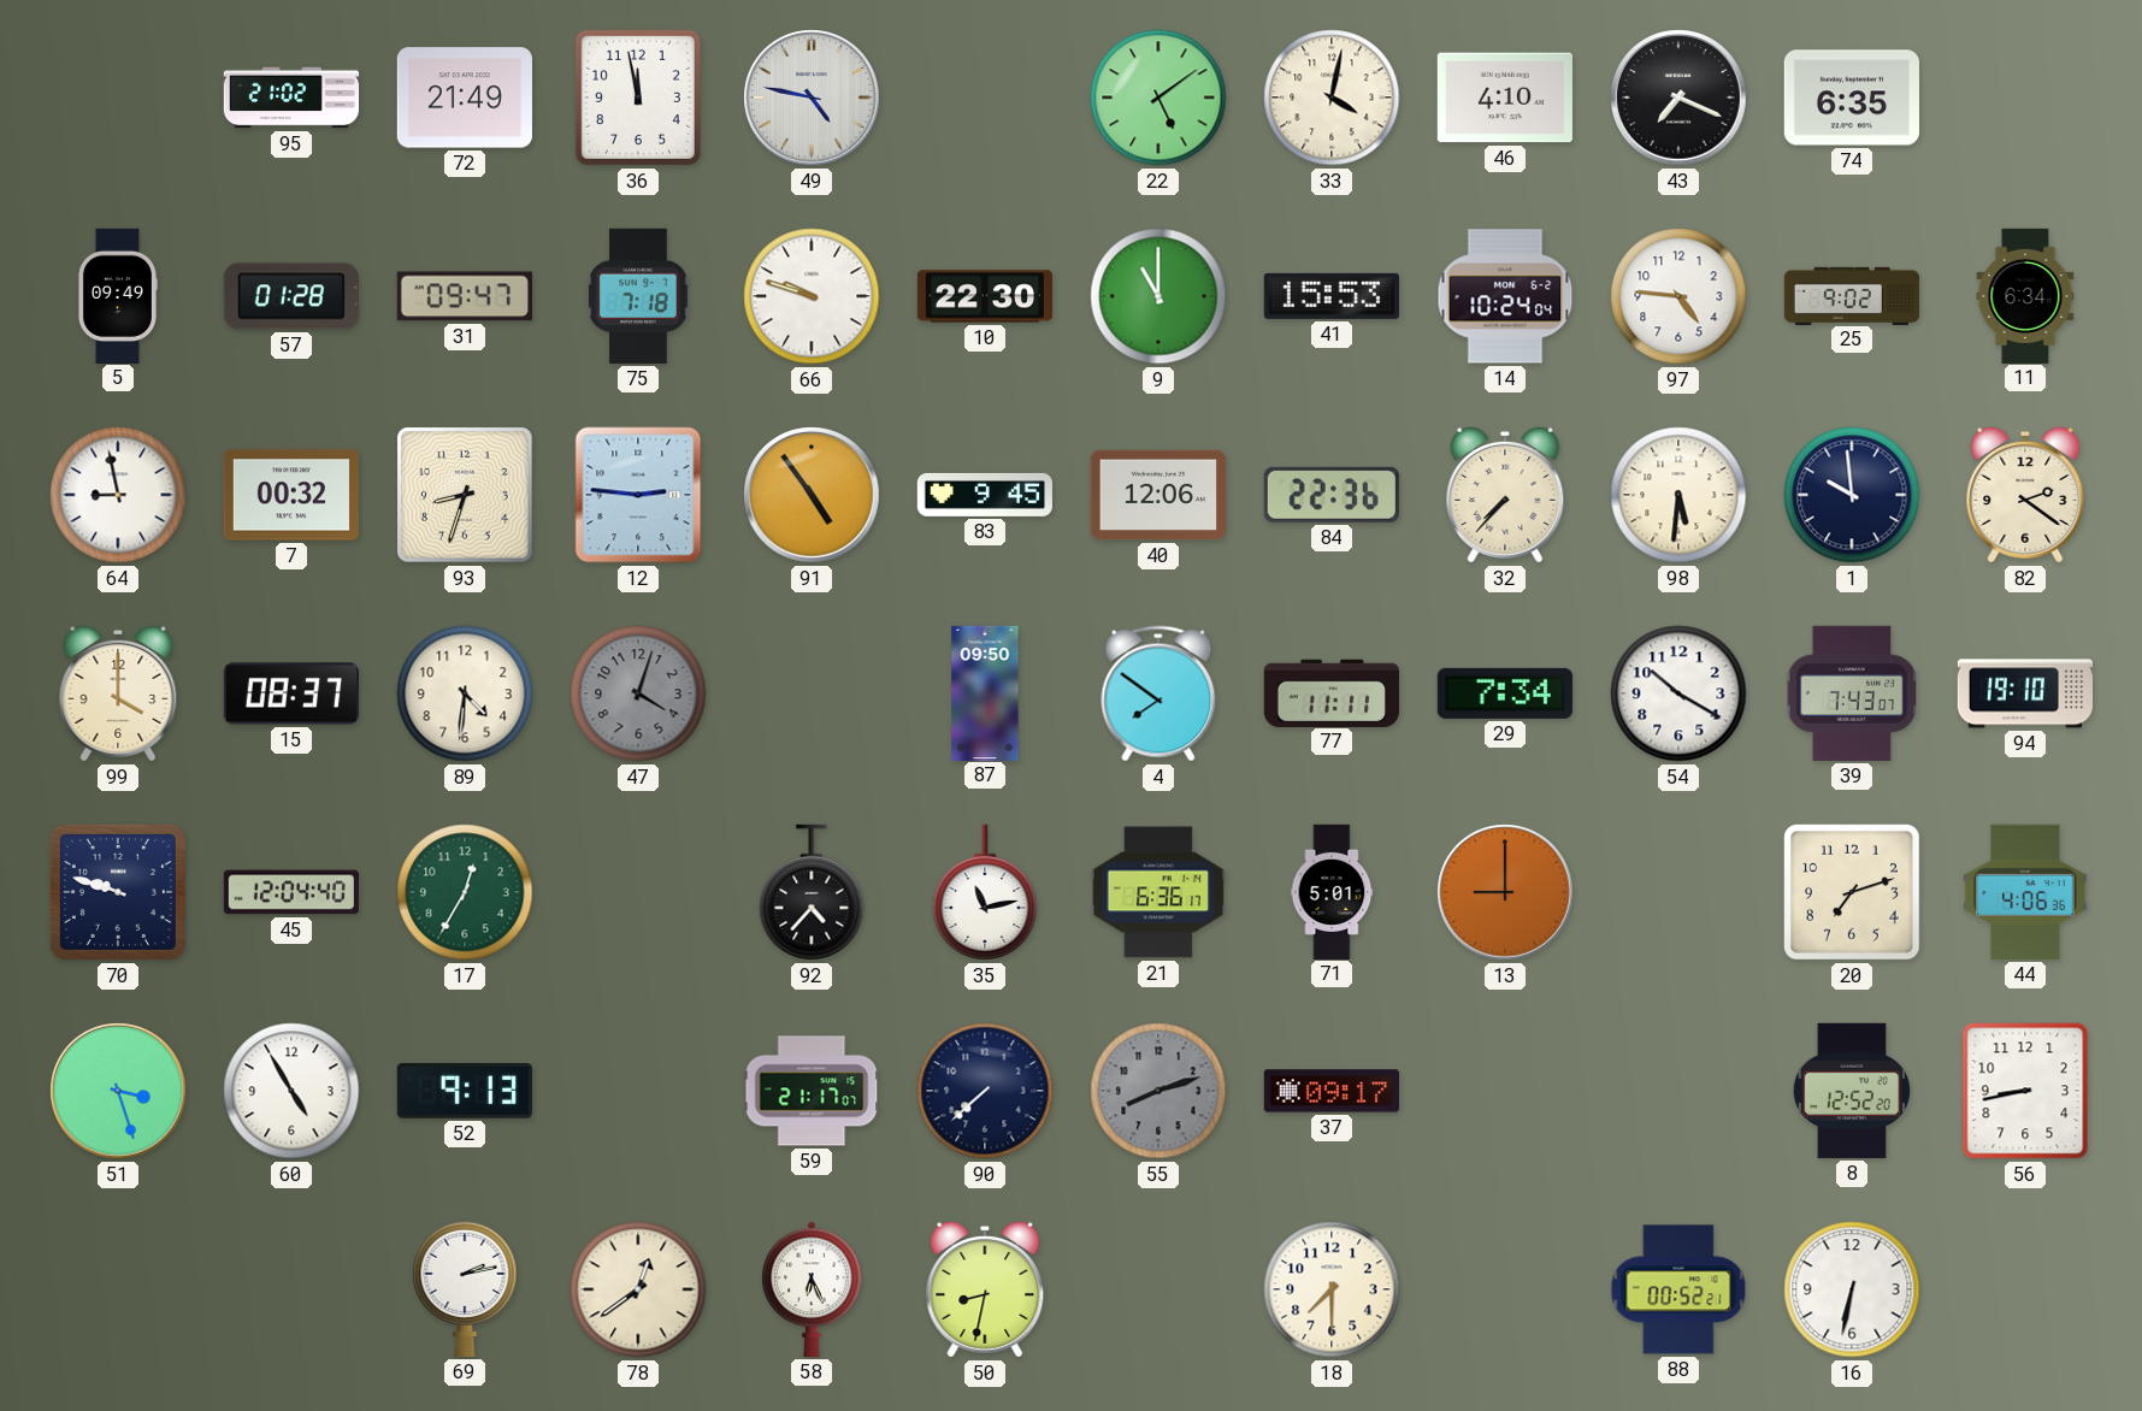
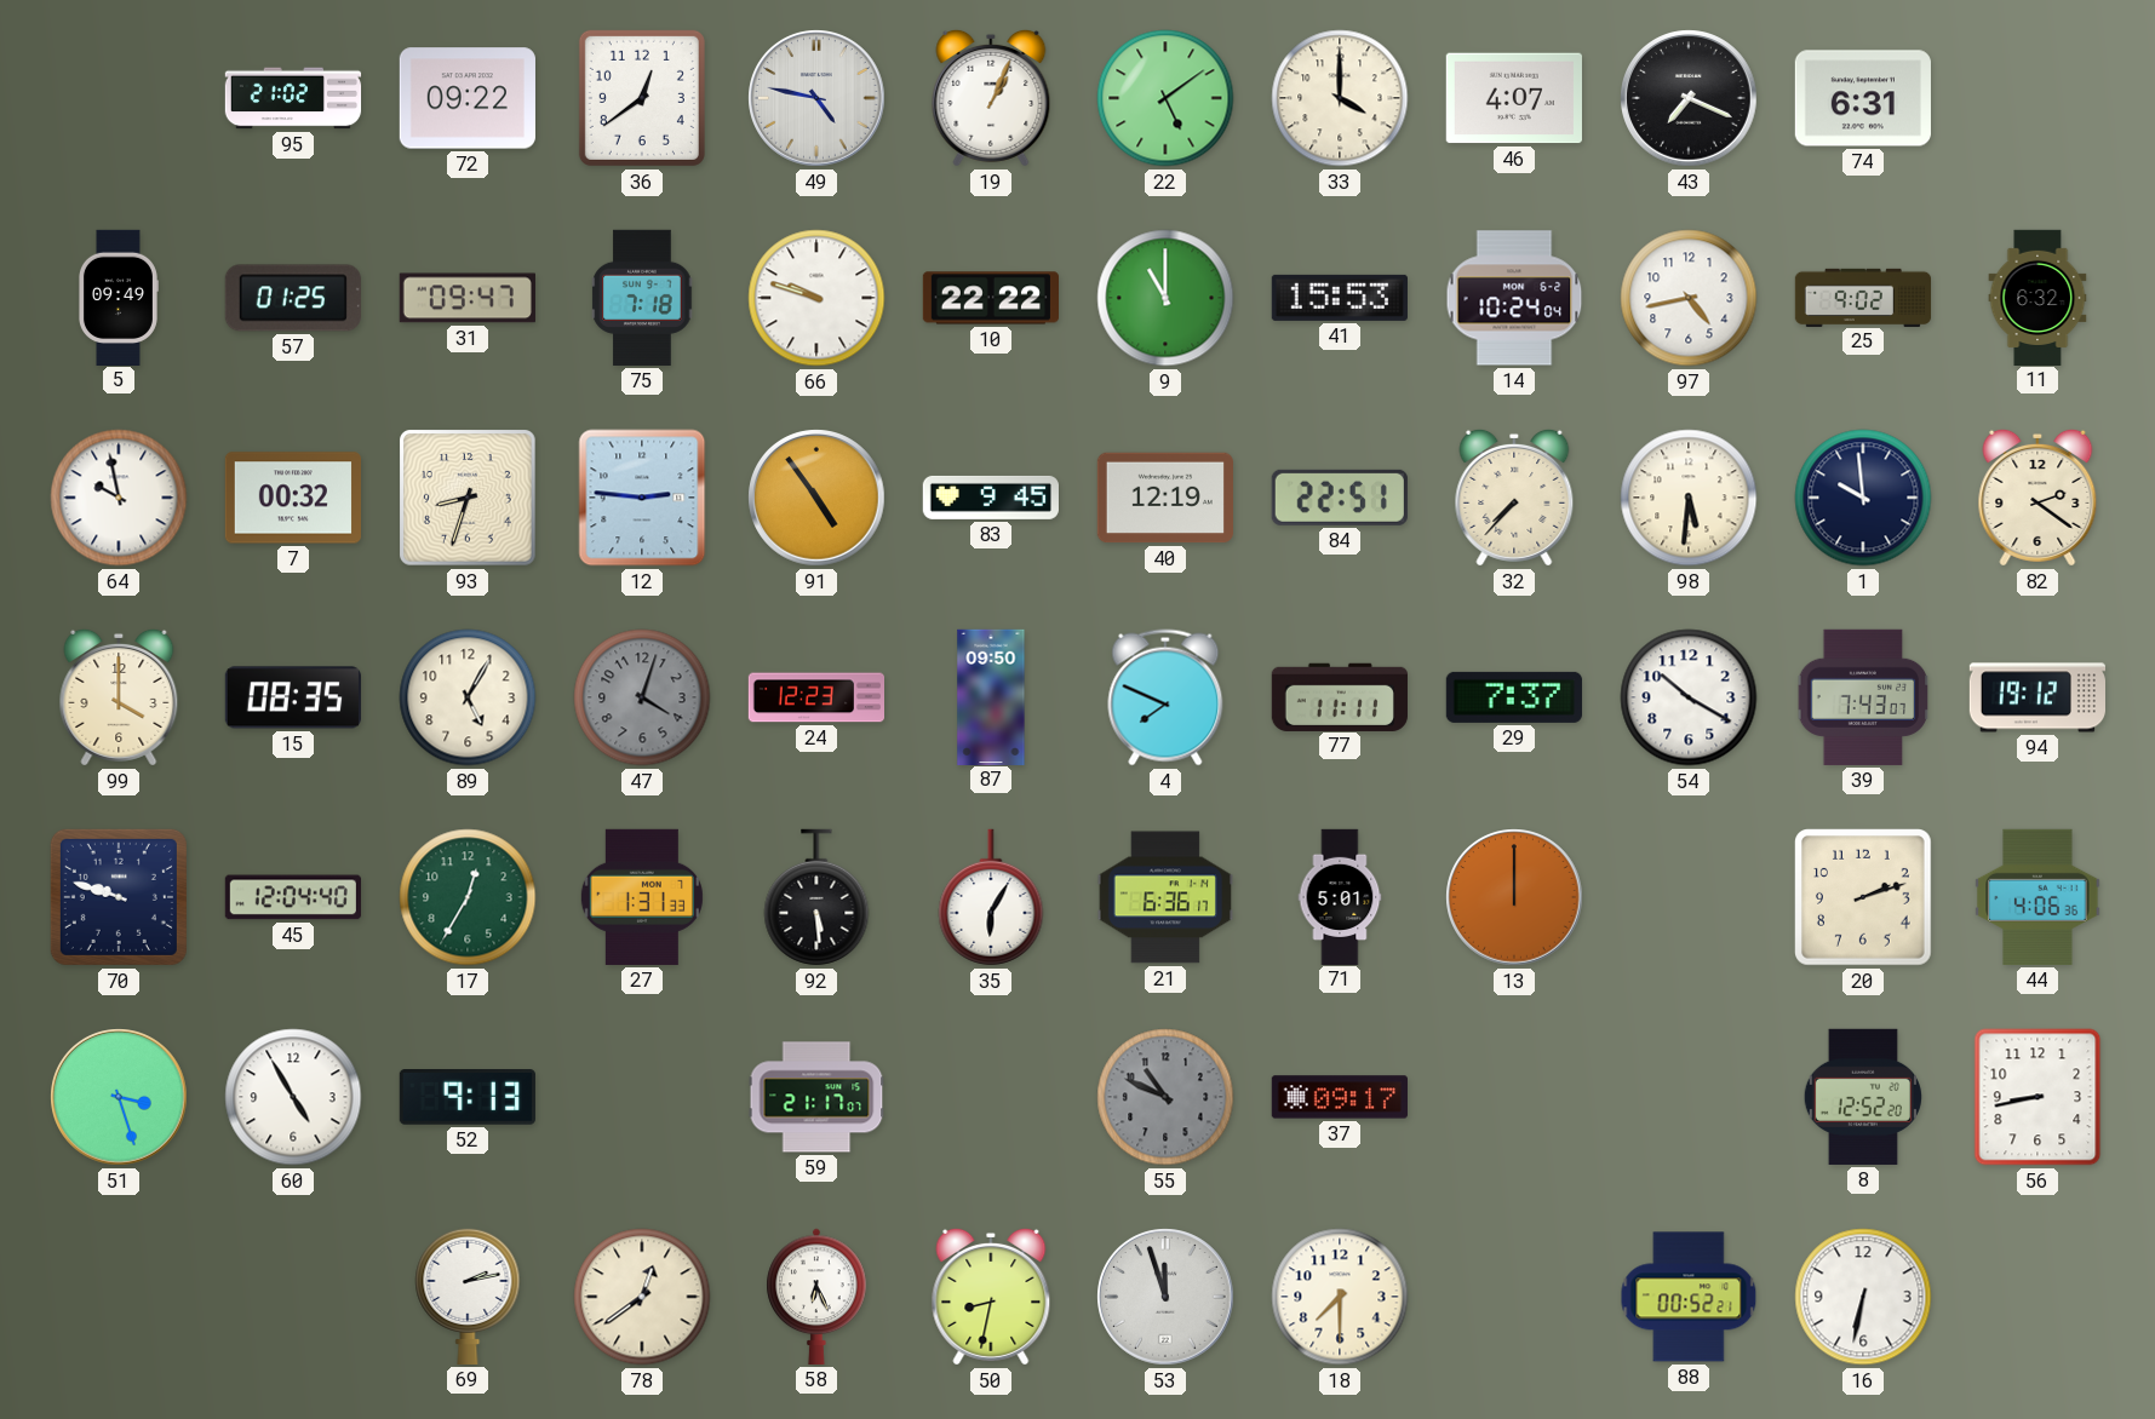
72: 21:49 -> 09:22
36: 11:58 -> 12:39
19: none -> 1:04
33: 4:02 -> 4:00
46: 4:10 -> 4:07
74: 6:35 -> 6:31
57: 01:28 -> 01:25
10: 22:30 -> 22:22
97: 4:46 -> 4:43
11: 6:34 -> 6:32
64: 8:58 -> 9:58
40: 12:06 -> 12:19
84: 22:36 -> 22:51
15: 08:37 -> 08:35
89: 4:31 -> 5:05
24: none -> 12:23
4: 7:51 -> 7:49
29: 7:34 -> 7:37
94: 19:10 -> 19:12
27: none -> 1:31
92: 4:37 -> 5:29
35: 11:13 -> 6:05
13: 9:00 -> 12:00
20: 7:12 -> 2:12
90: 7:38 -> none
55: 8:12 -> 10:49
53: none -> 11:57
